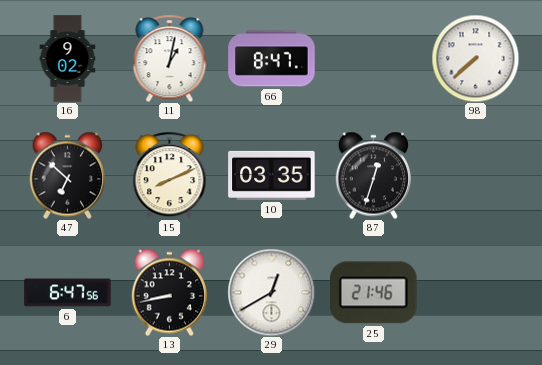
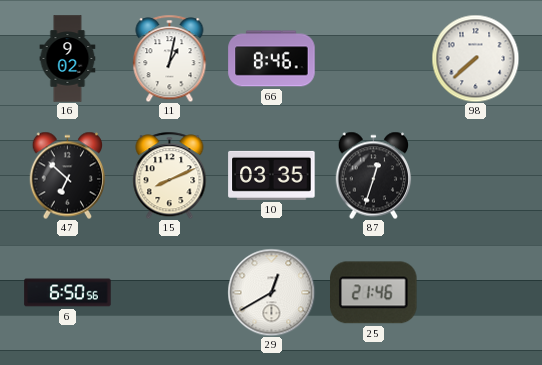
66: 8:47 -> 8:46
6: 6:47 -> 6:50
13: 8:43 -> none
